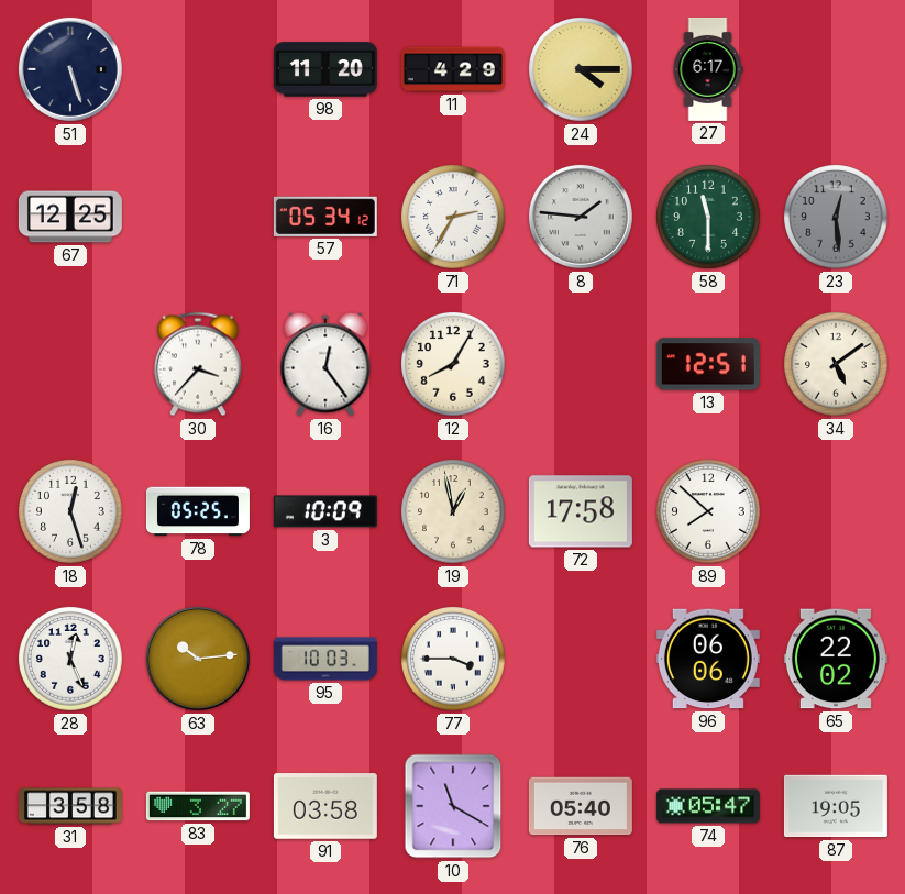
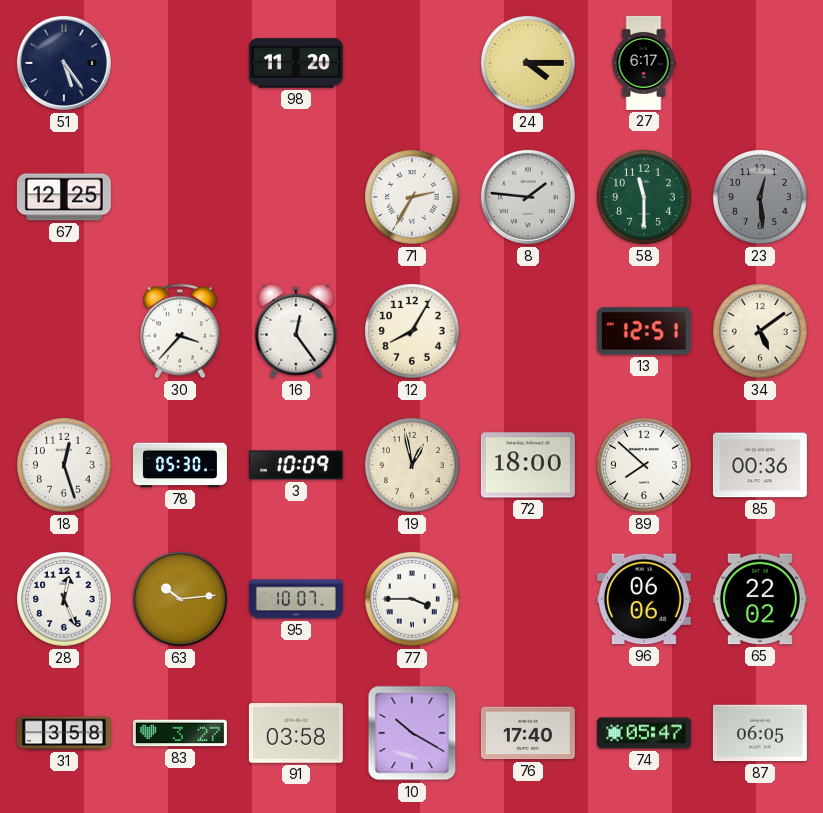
51: 5:27 -> 5:24
11: 4:29 -> none
57: 05:34 -> none
78: 05:25 -> 05:30
72: 17:58 -> 18:00
85: none -> 00:36
95: 10:03 -> 10:07
10: 11:20 -> 10:20
76: 05:40 -> 17:40
87: 19:05 -> 06:05
